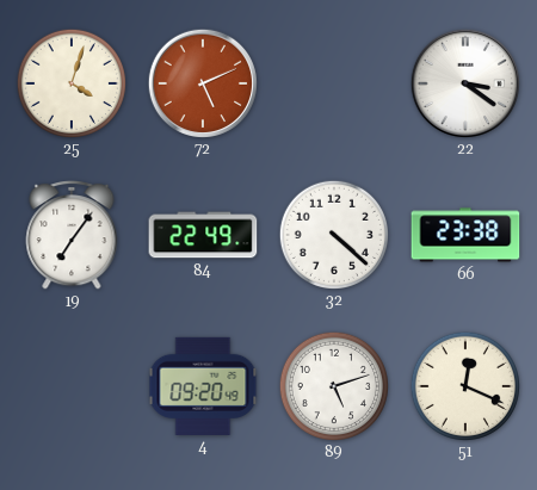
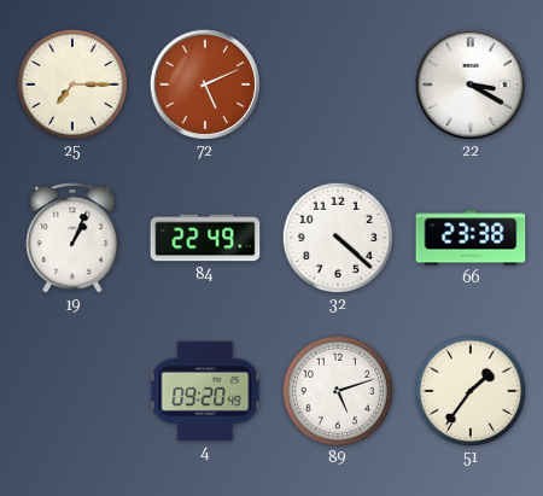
25: 4:03 -> 7:15
22: 3:21 -> 3:20
19: 7:06 -> 1:04
51: 12:19 -> 1:36
